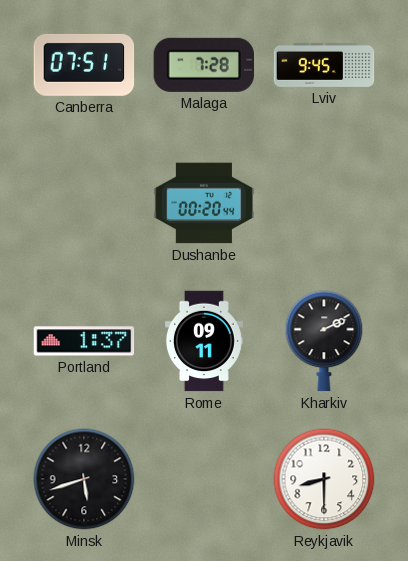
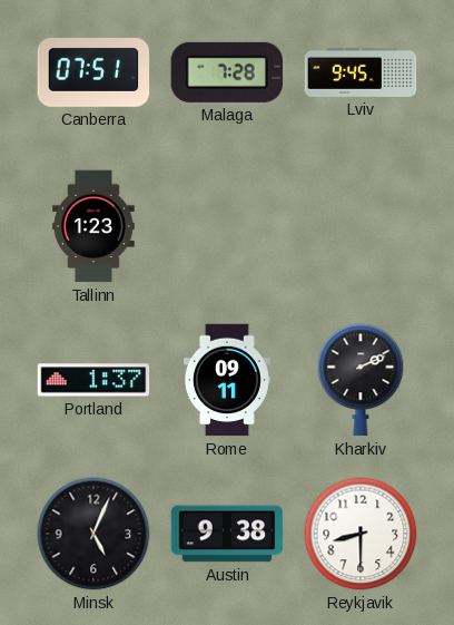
Tallinn: none -> 1:23
Dushanbe: 00:20 -> none
Minsk: 5:42 -> 5:04
Austin: none -> 9:38
